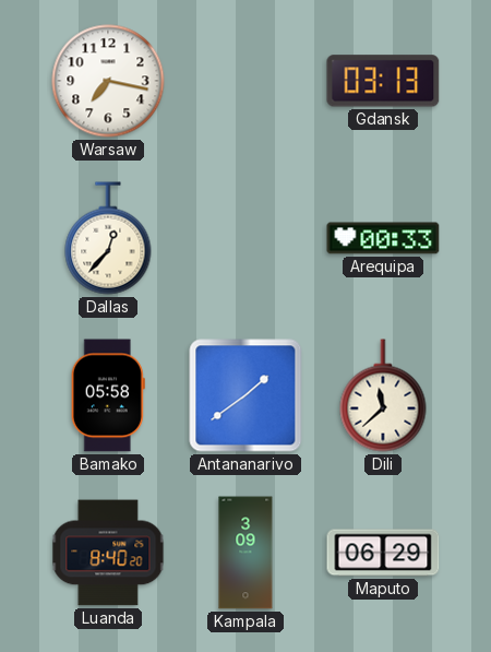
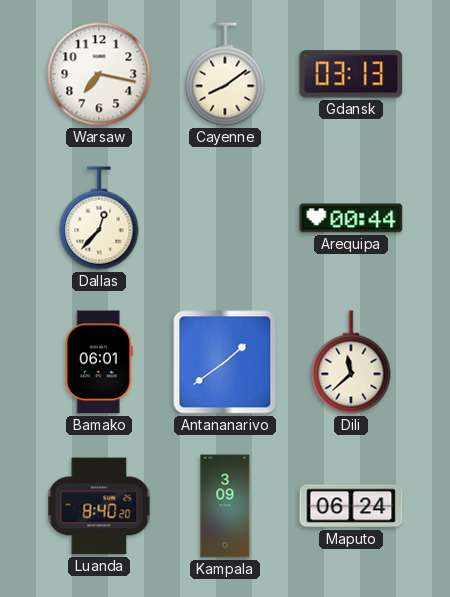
Cayenne: none -> 8:09
Arequipa: 00:33 -> 00:44
Bamako: 05:58 -> 06:01
Maputo: 06:29 -> 06:24
